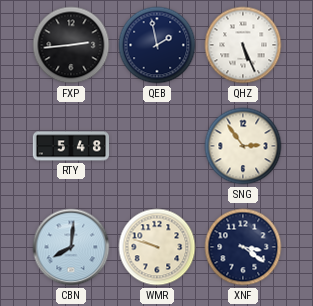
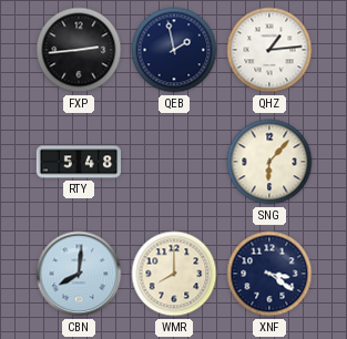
QHZ: 5:26 -> 1:14
SNG: 2:54 -> 6:07
WMR: 9:48 -> 8:00
